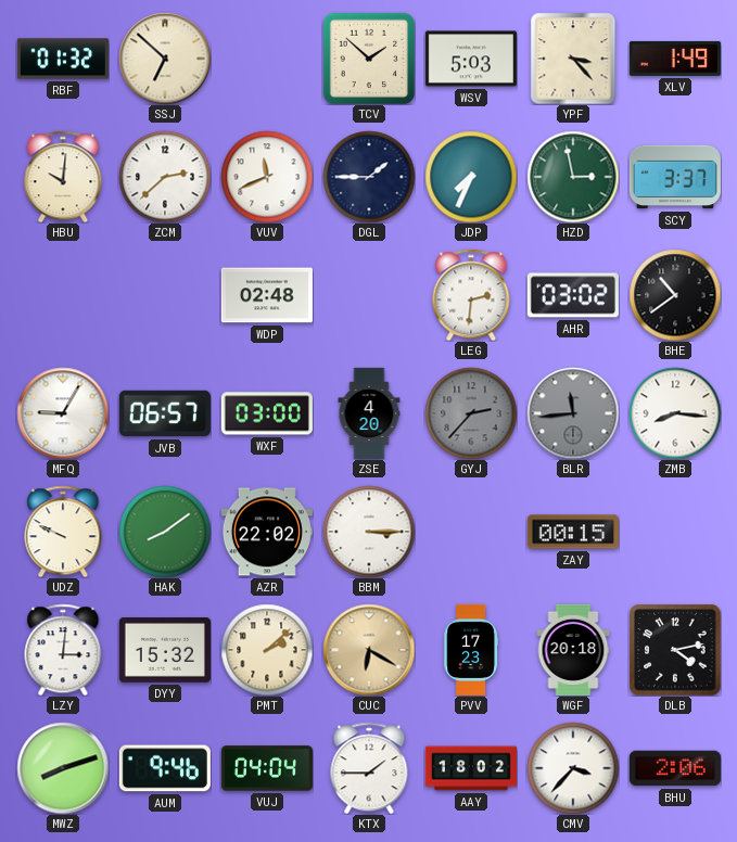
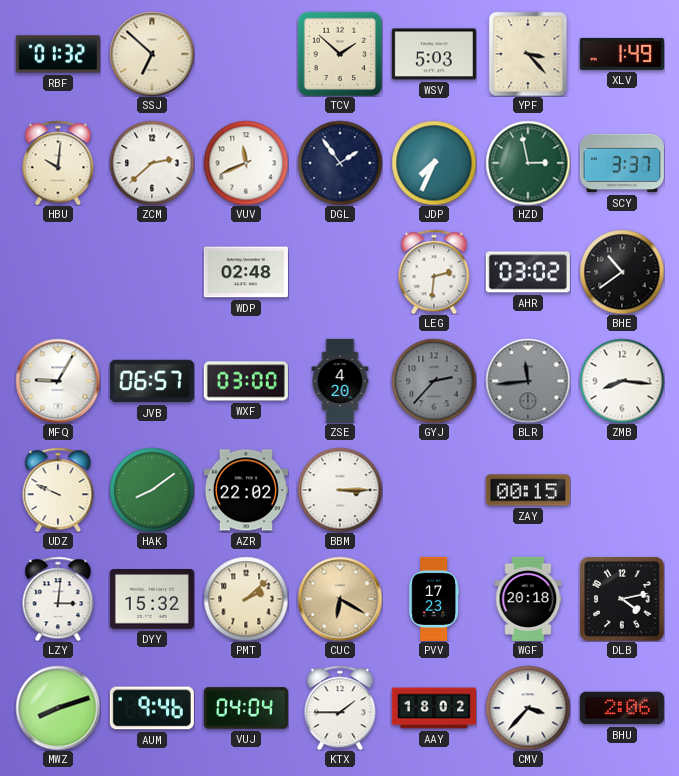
DGL: 1:45 -> 1:54
